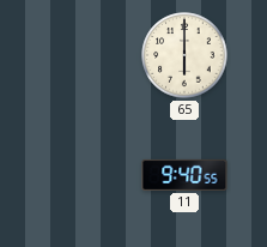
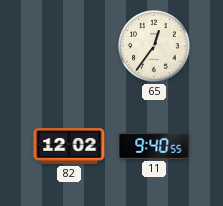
65: 6:00 -> 12:36
82: none -> 12:02
